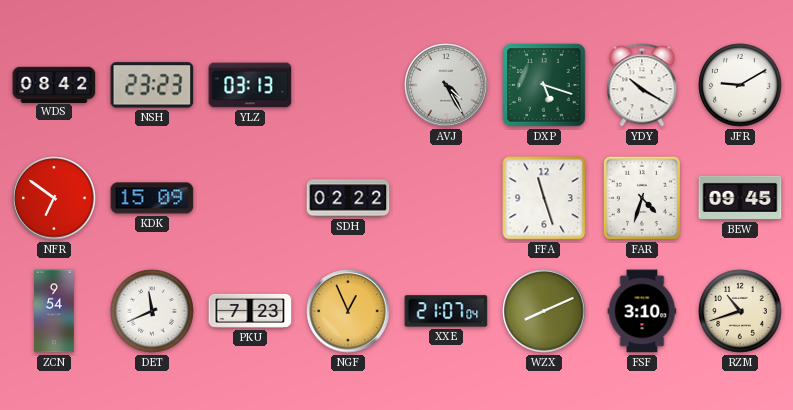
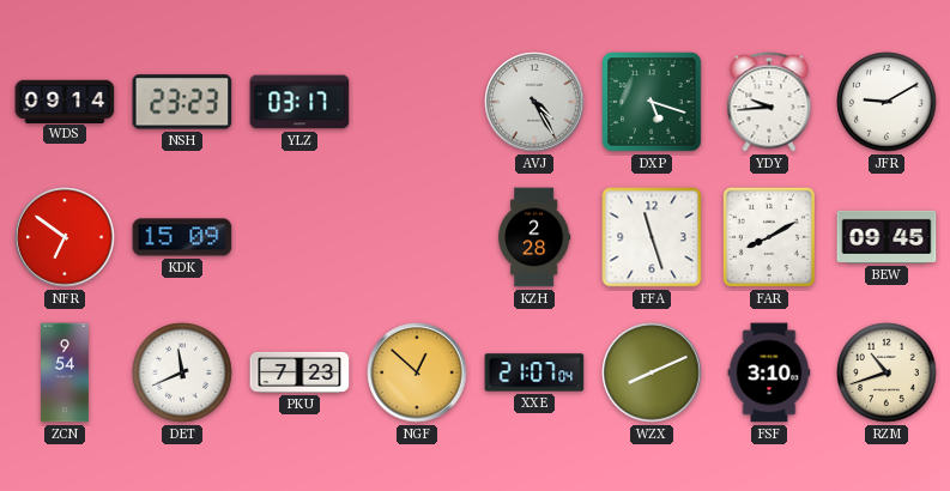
WDS: 08:42 -> 09:14
YLZ: 03:13 -> 03:17
YDY: 10:20 -> 9:44
SDH: 02:22 -> none
KZH: none -> 2:28
FAR: 4:33 -> 8:10
NGF: 12:56 -> 12:52
